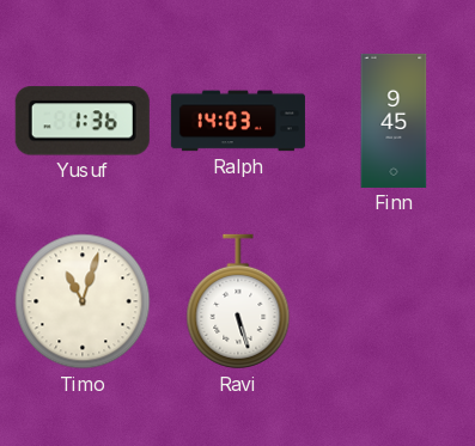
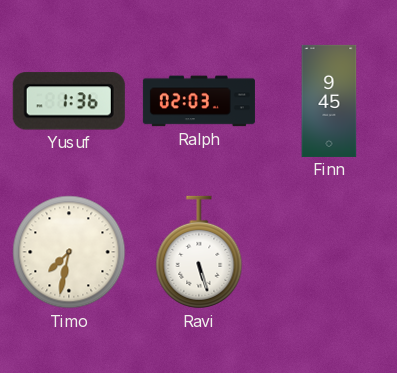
Ralph: 14:03 -> 02:03
Timo: 11:03 -> 7:32
